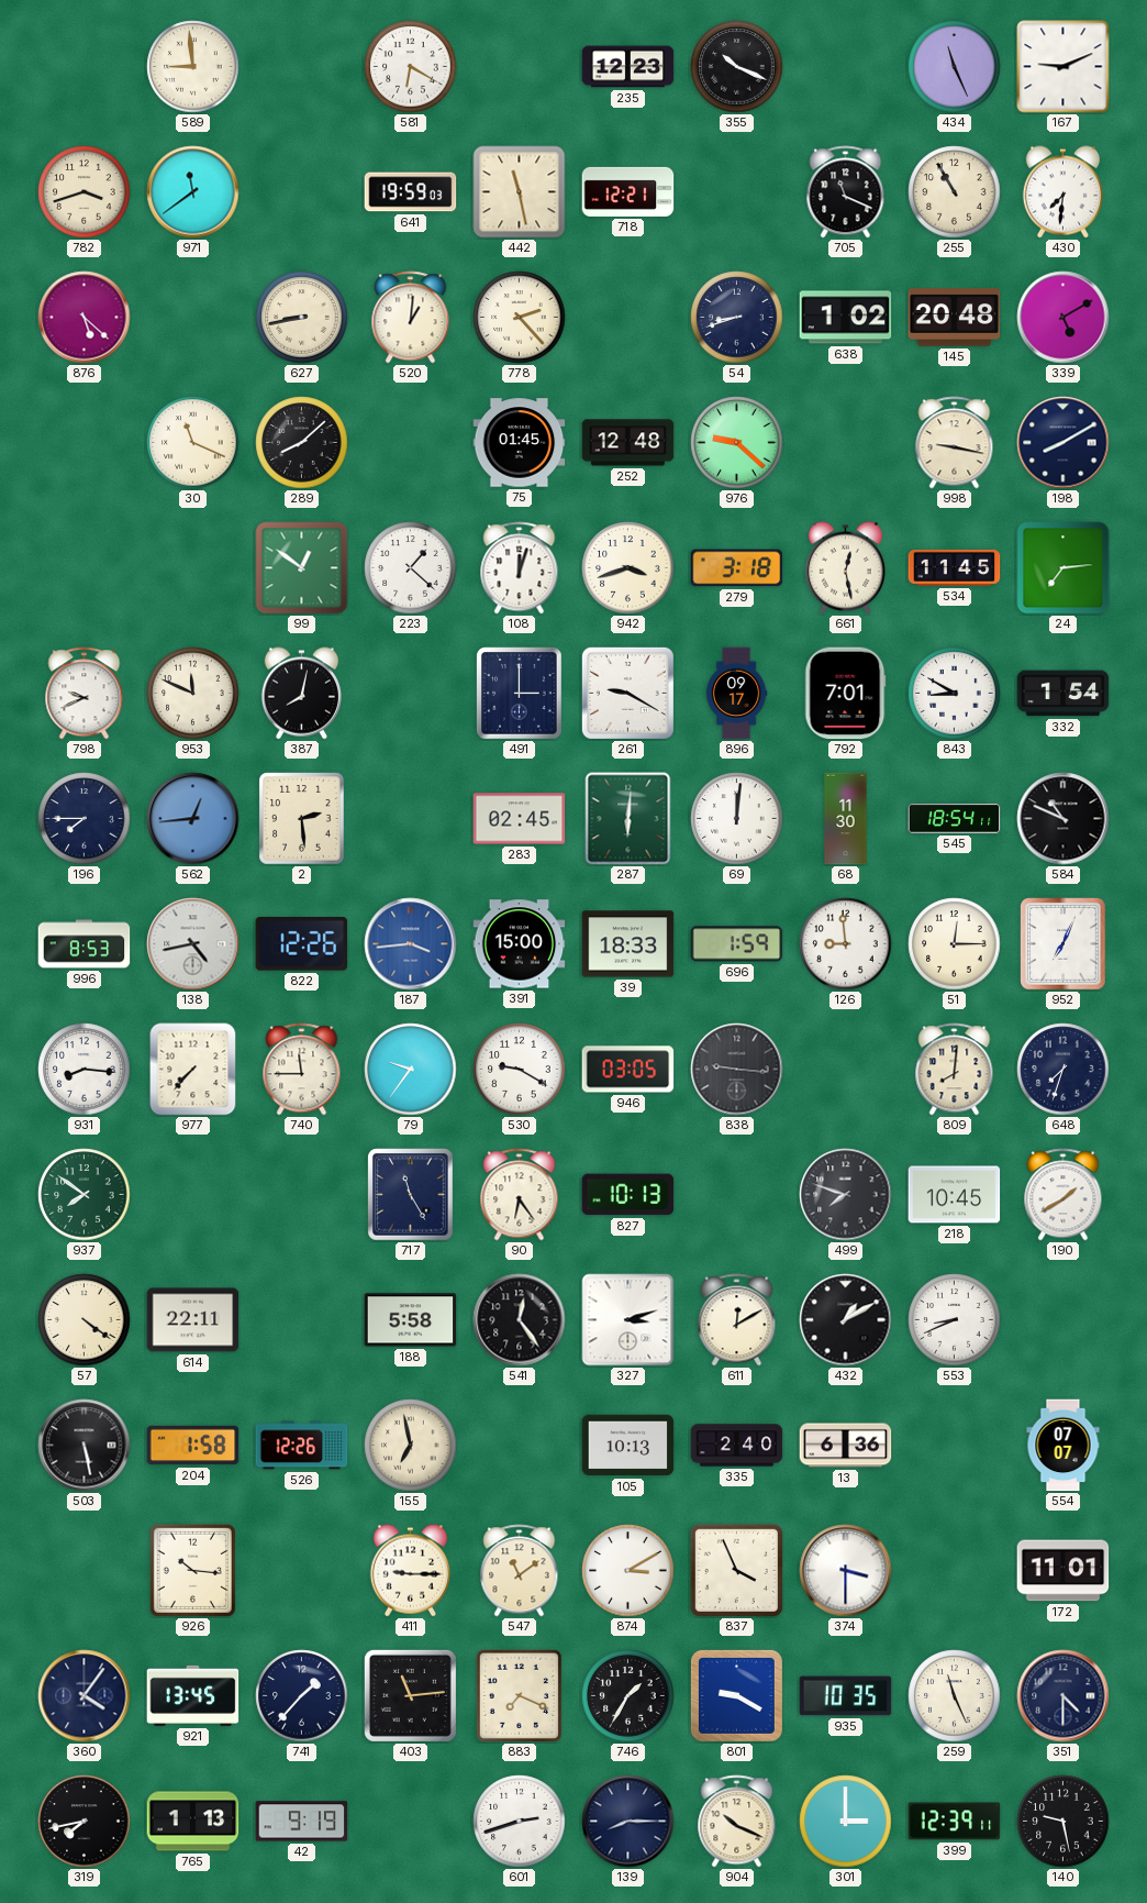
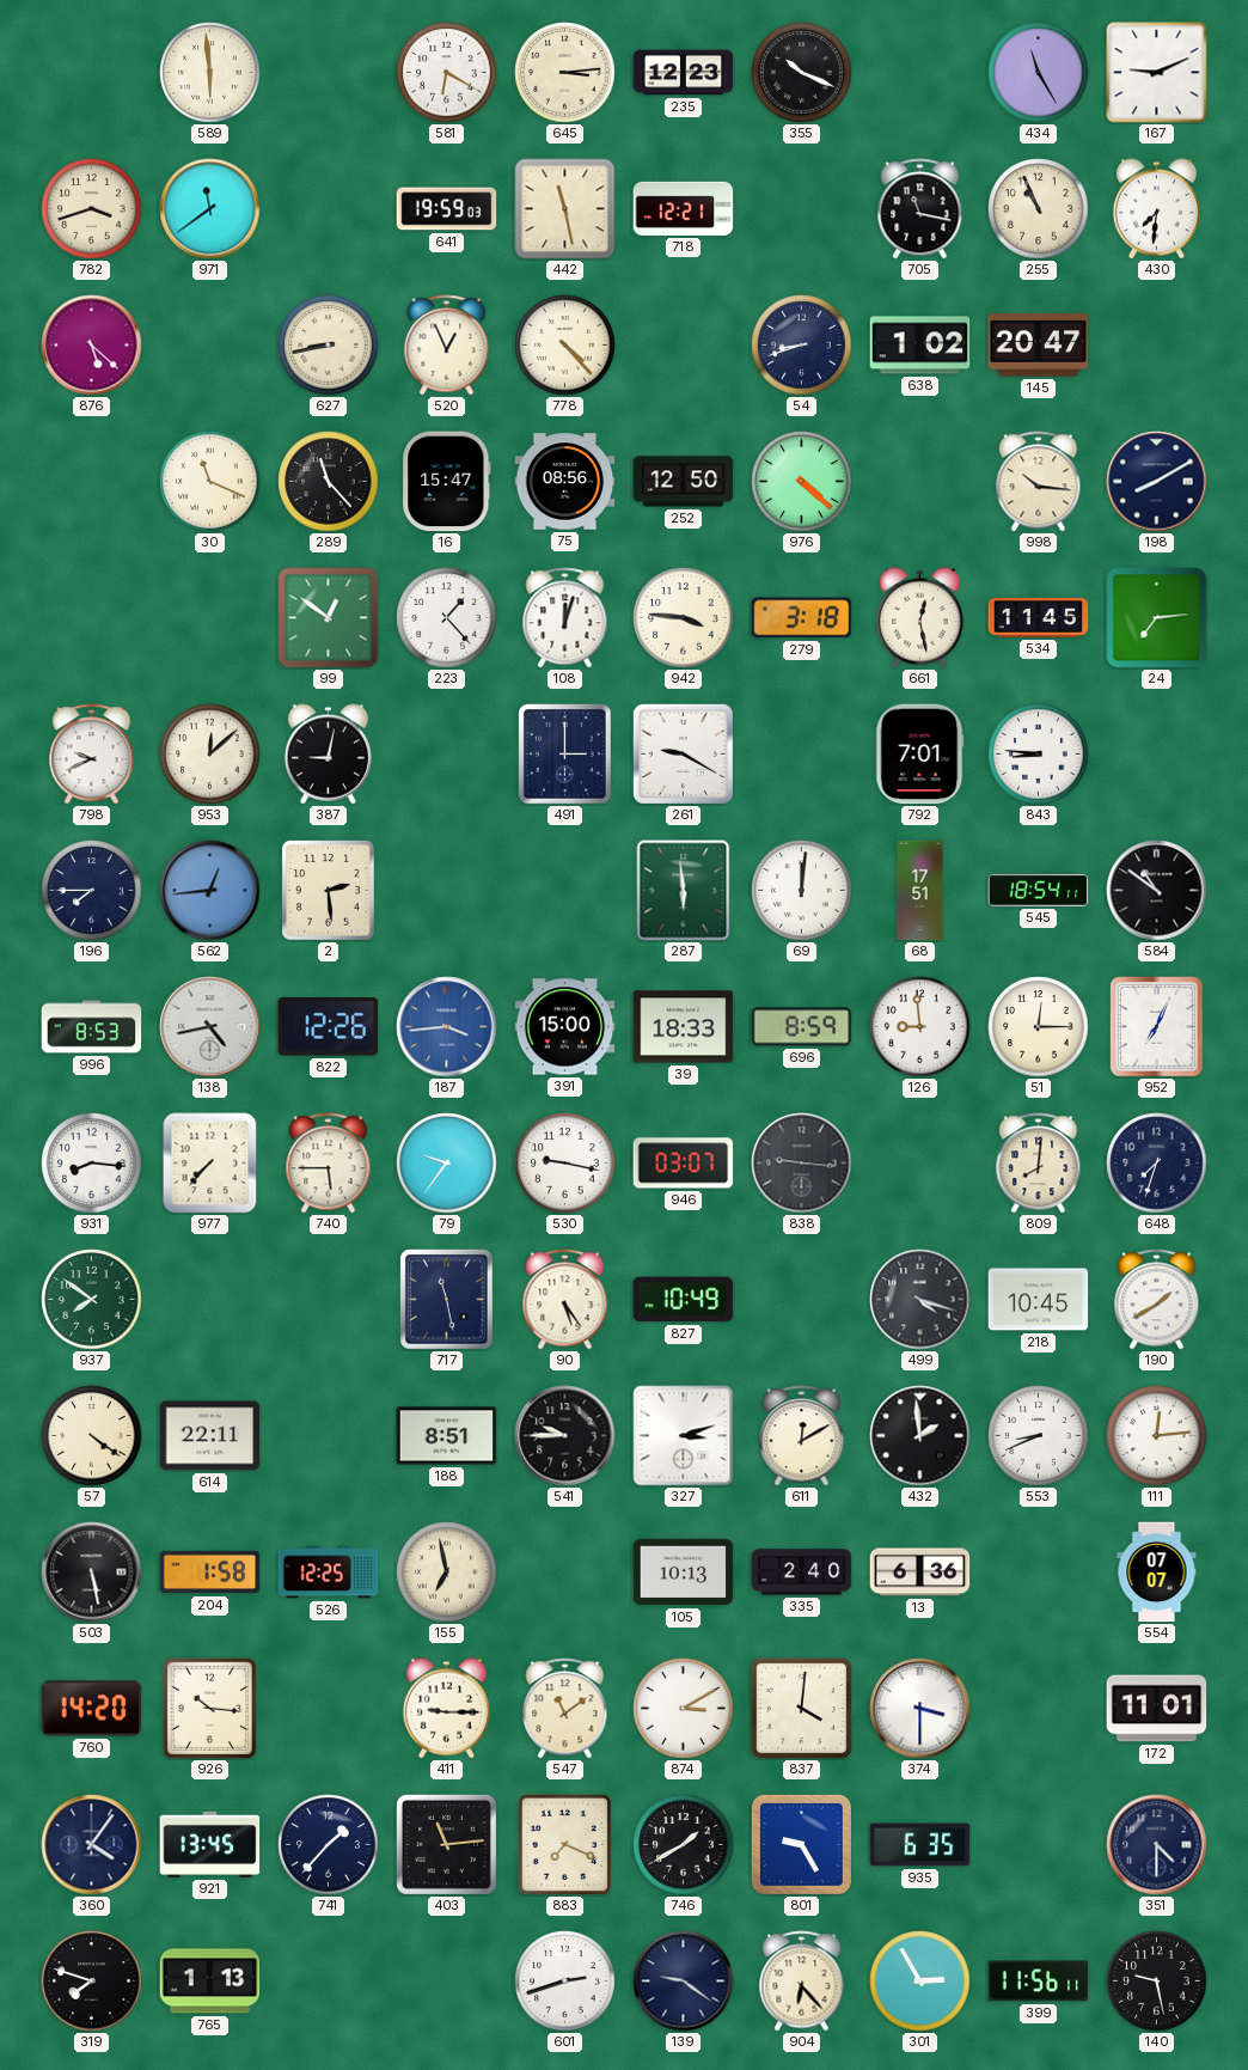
589: 8:59 -> 5:59
645: none -> 3:14
434: 11:26 -> 11:25
705: 11:19 -> 11:17
255: 10:55 -> 10:56
520: 1:01 -> 12:56
778: 2:23 -> 4:23
145: 20:48 -> 20:47
339: 5:10 -> none
289: 8:08 -> 11:23
16: none -> 15:47
75: 01:45 -> 08:56
252: 12:48 -> 12:50
976: 9:22 -> 4:22
998: 9:17 -> 10:16
223: 1:22 -> 1:23
942: 3:42 -> 3:46
953: 11:49 -> 12:08
387: 8:02 -> 9:02
896: 09:17 -> none
843: 8:50 -> 8:46
332: 1:54 -> none
283: 02:45 -> none
287: 6:01 -> 5:59
68: 11:30 -> 17:51
584: 10:49 -> 10:51
696: 1:59 -> 8:59
740: 11:45 -> 5:45
530: 9:20 -> 9:17
946: 03:05 -> 03:07
717: 11:25 -> 11:28
90: 6:24 -> 5:24
827: 10:13 -> 10:49
499: 7:48 -> 4:18
188: 5:58 -> 8:51
541: 12:24 -> 9:45
432: 1:10 -> 1:59
111: none -> 12:14
526: 12:26 -> 12:25
760: none -> 14:20
837: 3:56 -> 4:01
746: 1:35 -> 1:40
801: 9:20 -> 9:25
935: 10:35 -> 6:35
259: 11:26 -> none
319: 7:43 -> 7:48
42: 9:19 -> none
139: 8:15 -> 9:21
904: 10:19 -> 6:23
301: 3:00 -> 2:55
399: 12:39 -> 11:56
